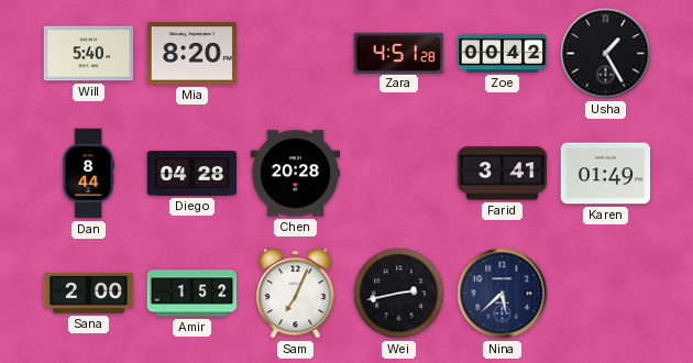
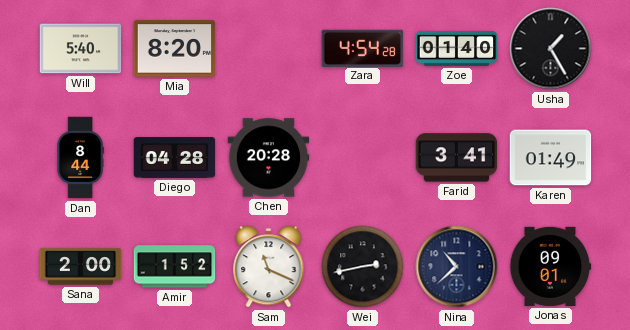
Zara: 4:51 -> 4:54
Zoe: 00:42 -> 01:40
Sam: 7:04 -> 11:19
Nina: 5:38 -> 10:38
Jonas: none -> 09:01
